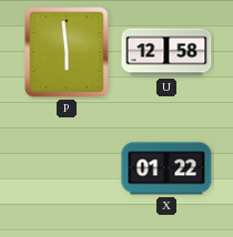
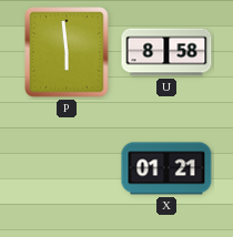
U: 12:58 -> 8:58
X: 01:22 -> 01:21
